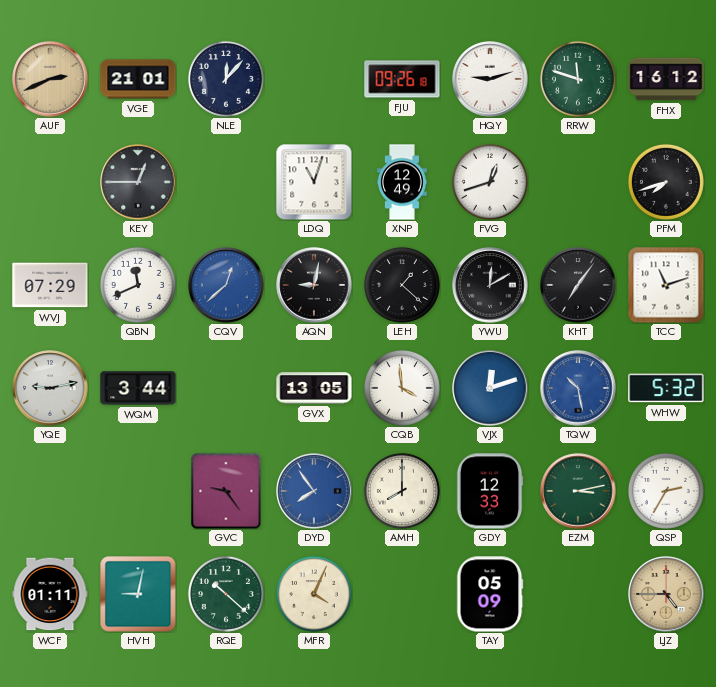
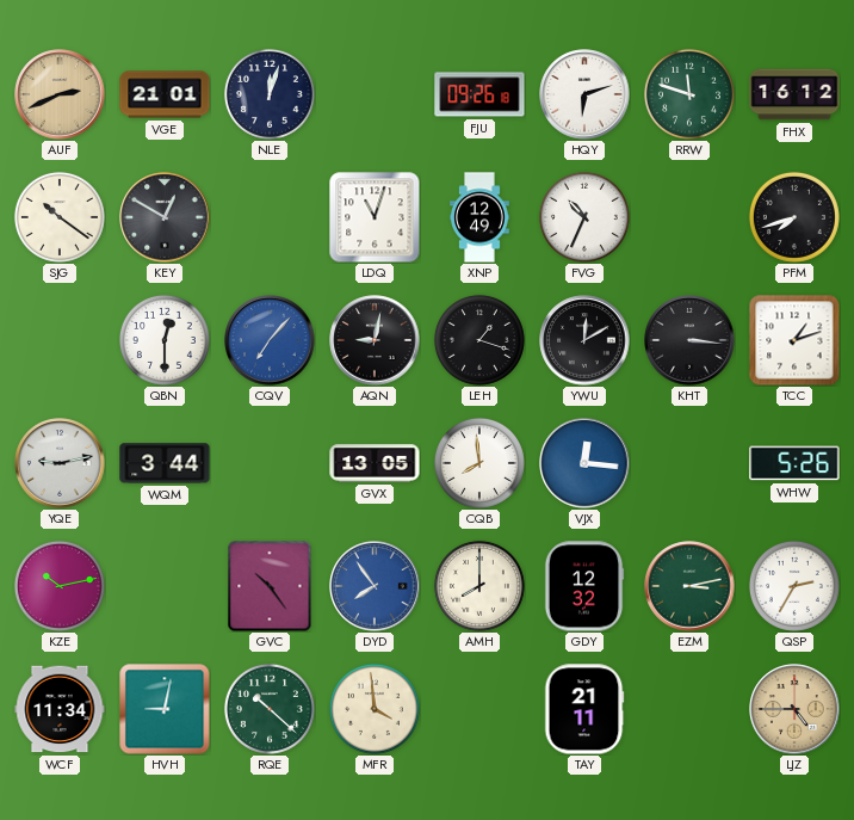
NLE: 12:07 -> 12:03
HQY: 9:12 -> 6:12
SJG: none -> 10:21
KEY: 12:45 -> 12:50
FVG: 12:42 -> 10:34
WVJ: 07:29 -> none
QBN: 11:41 -> 12:30
CQV: 12:38 -> 7:07
LEH: 1:22 -> 1:18
KHT: 7:06 -> 3:16
TCC: 11:12 -> 1:12
CQB: 3:59 -> 7:59
VJX: 12:12 -> 12:16
TQW: 10:28 -> none
WHW: 5:32 -> 5:26
KZE: none -> 10:13
GVC: 9:24 -> 10:24
GDY: 12:33 -> 12:32
WCF: 01:11 -> 11:34
MFR: 4:04 -> 3:59
TAY: 05:09 -> 21:11
